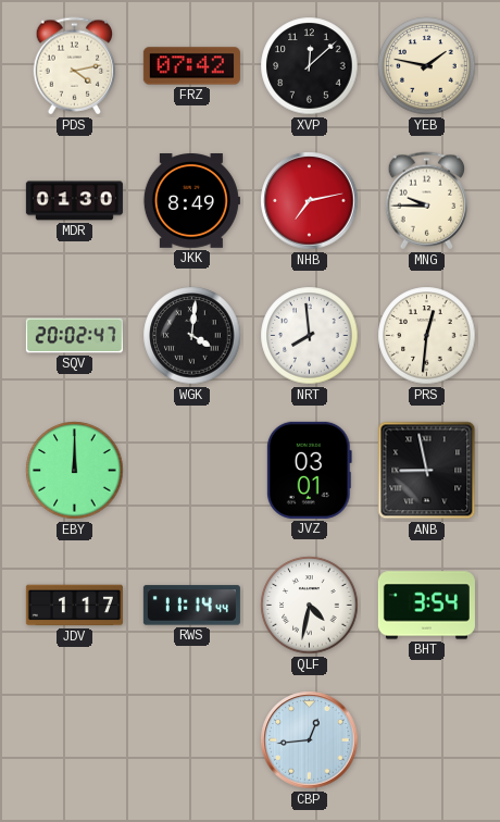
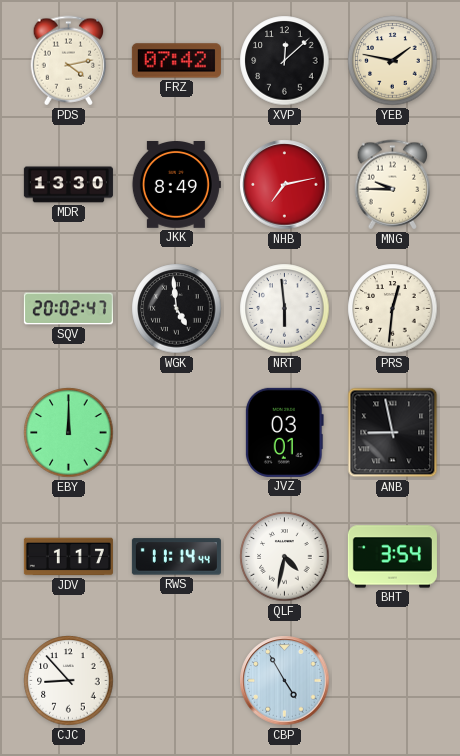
MDR: 01:30 -> 13:30
WGK: 4:01 -> 4:59
NRT: 7:59 -> 5:59
CJC: none -> 8:53
CBP: 12:44 -> 4:55
